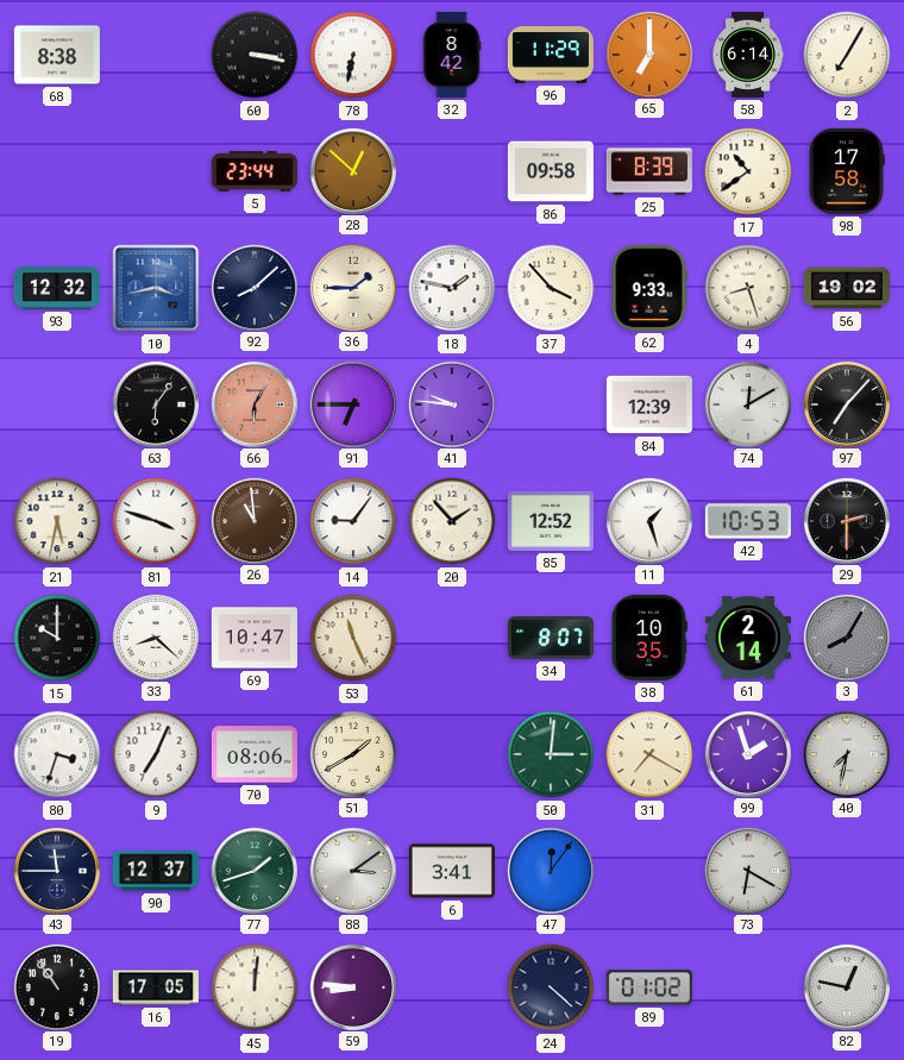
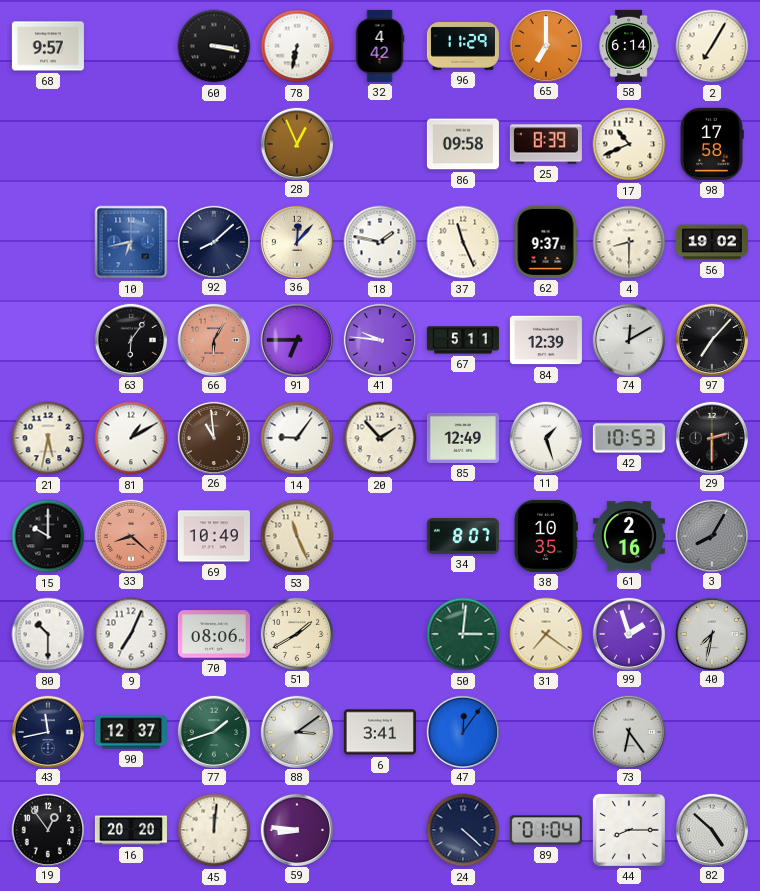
68: 8:38 -> 9:57
32: 8:42 -> 4:42
5: 23:44 -> none
28: 12:52 -> 12:56
17: 10:39 -> 10:41
93: 12:32 -> none
10: 3:43 -> 6:43
36: 1:45 -> 12:07
37: 3:53 -> 11:26
62: 9:33 -> 9:37
4: 8:27 -> 8:30
67: none -> 5:11
81: 3:48 -> 1:10
85: 12:52 -> 12:49
33 dial: white -> salmon
69: 10:47 -> 10:49
61: 2:14 -> 2:16
80: 3:33 -> 10:30
31: 7:20 -> 7:21
43: 11:45 -> 11:43
73: 6:20 -> 6:24
19: 10:54 -> 12:54
16: 17:05 -> 20:20
89: 01:02 -> 01:04
44: none -> 8:15
82: 12:47 -> 4:52
